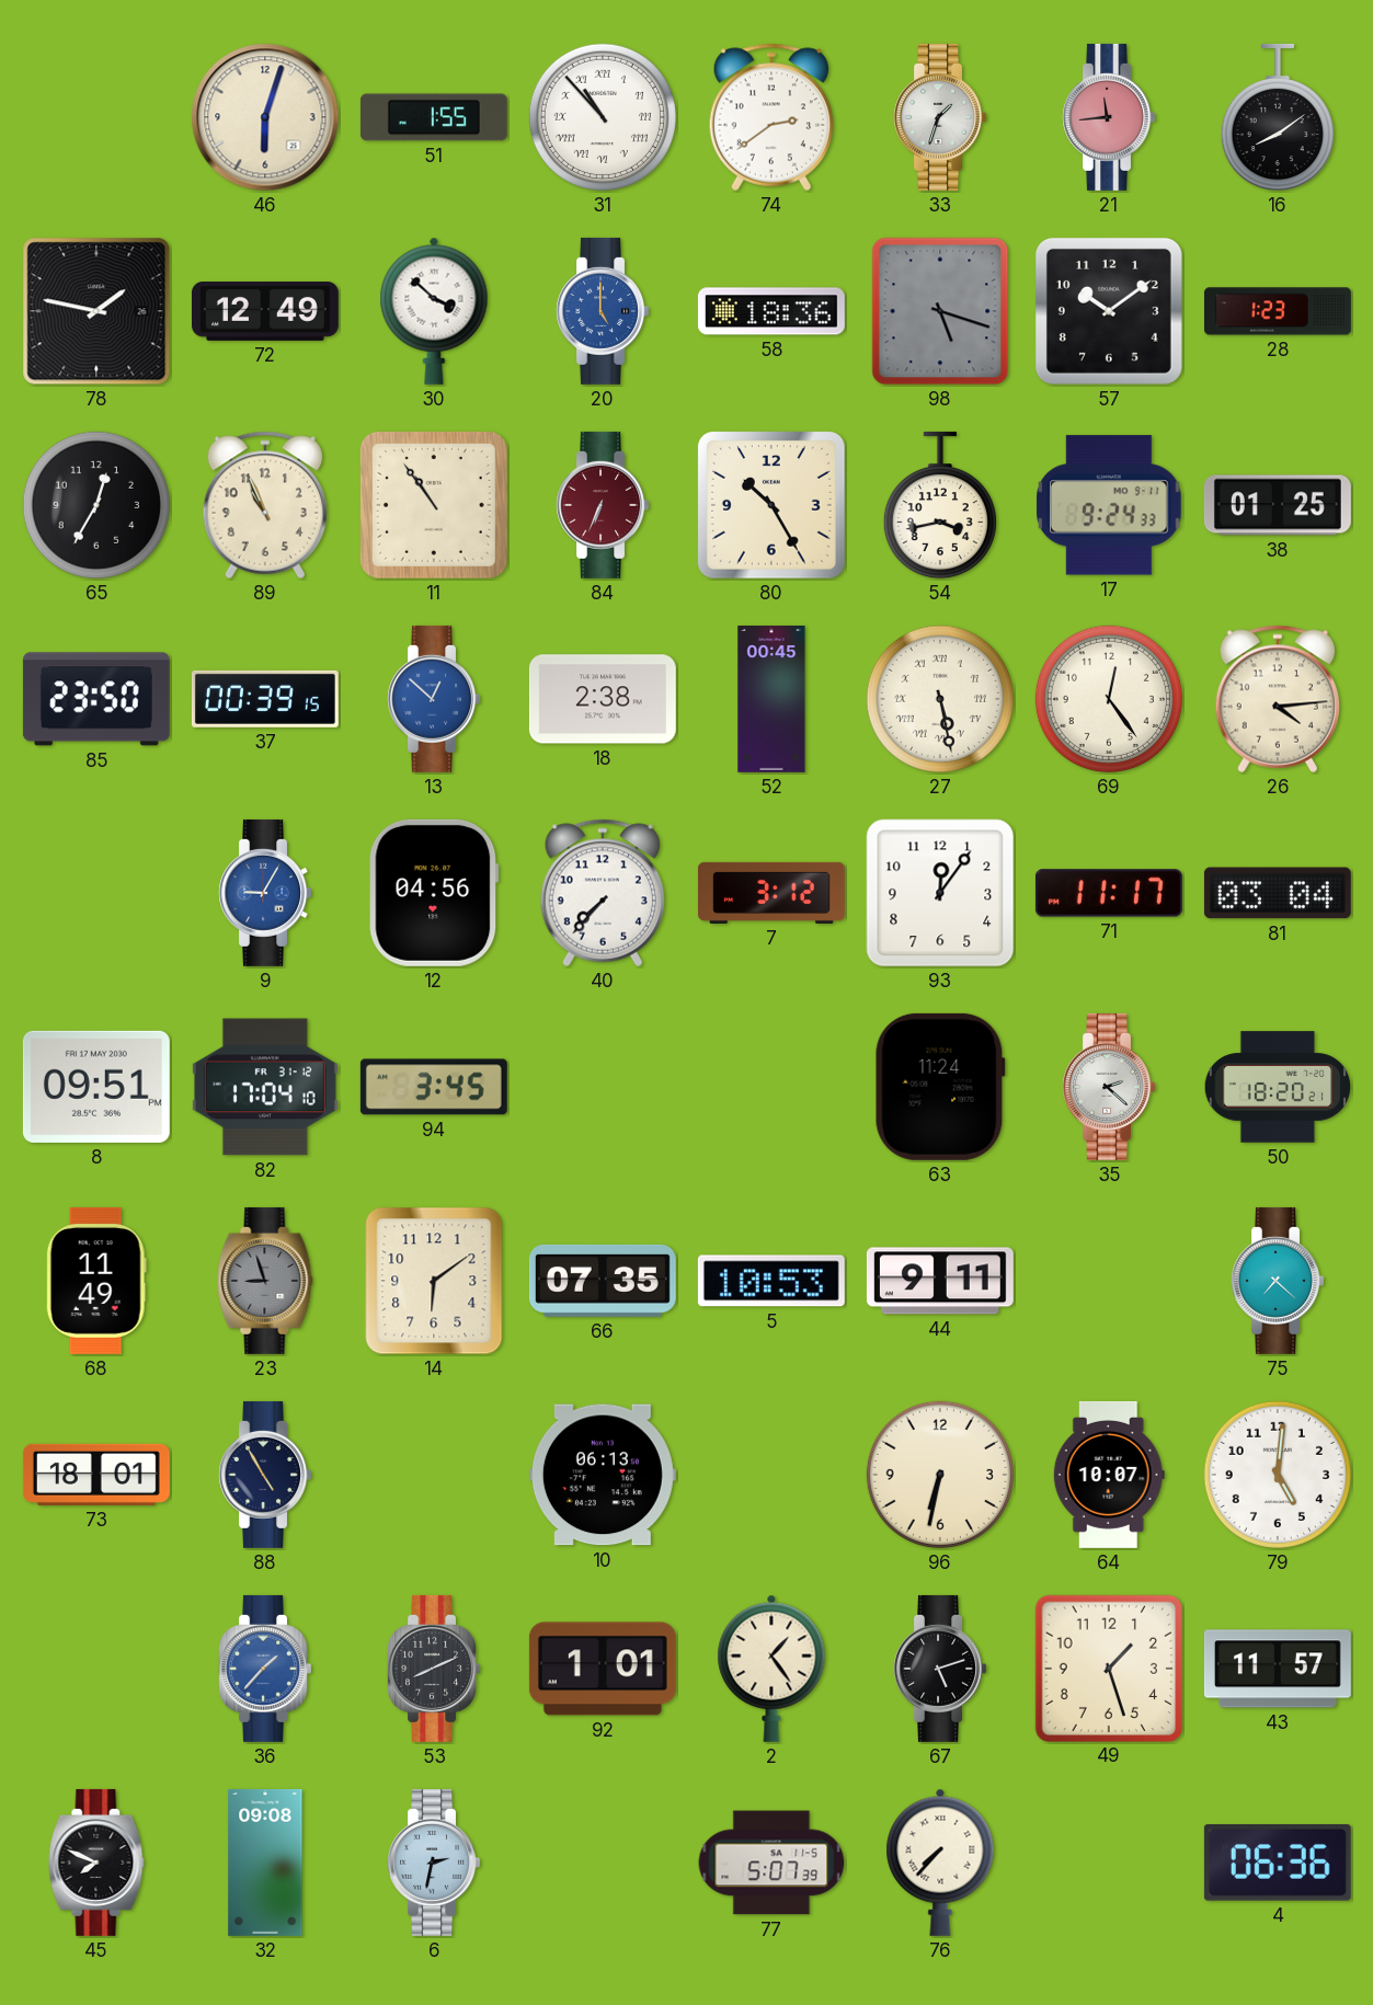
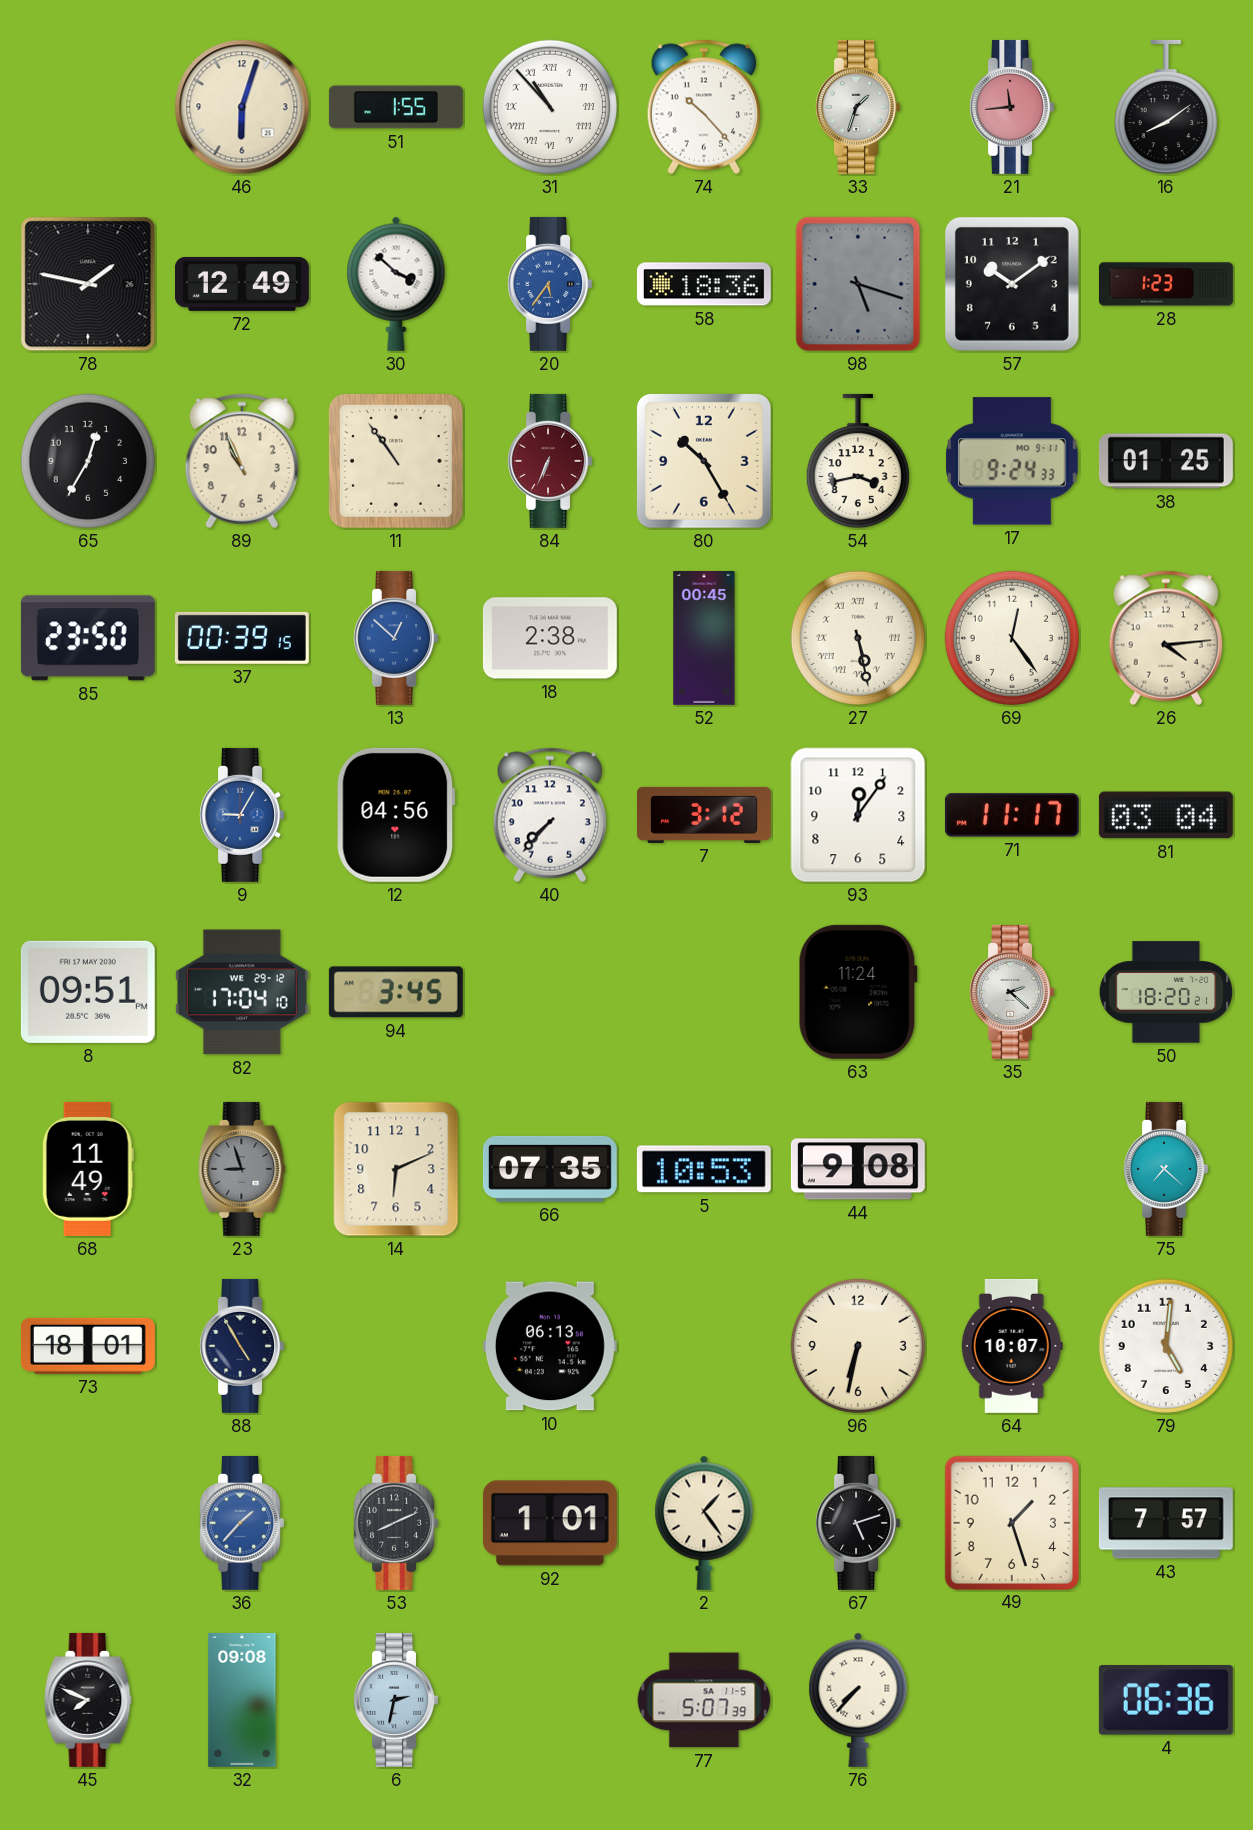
74: 2:39 -> 10:23
20: 5:00 -> 5:36
82 date: FR 31-12 -> WE 29-12
14: 6:09 -> 6:11
44: 9:11 -> 9:08
43: 11:57 -> 7:57
